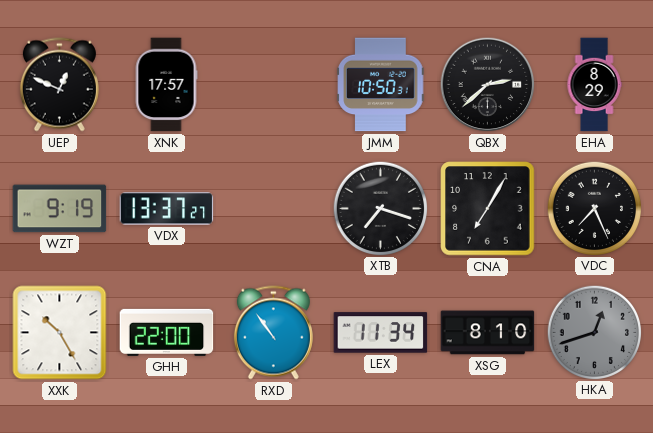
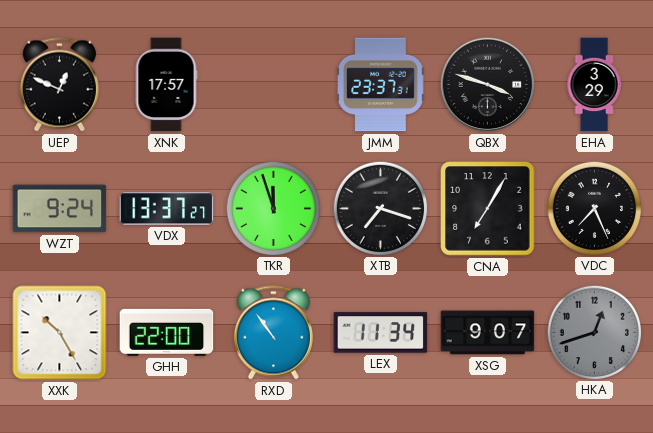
JMM: 10:50 -> 23:37
QBX: 2:38 -> 3:48
EHA: 8:29 -> 3:29
WZT: 9:19 -> 9:24
TKR: none -> 11:57
XSG: 8:10 -> 9:07
